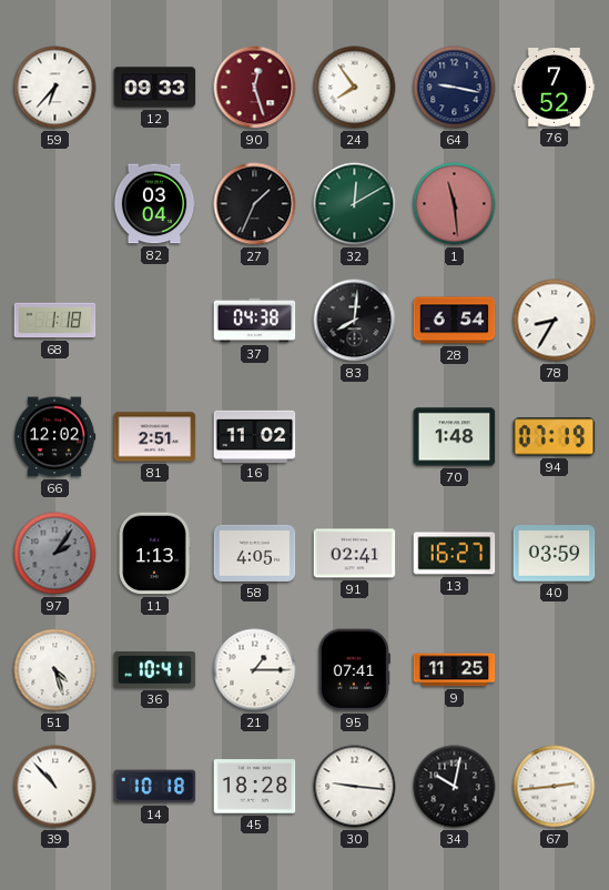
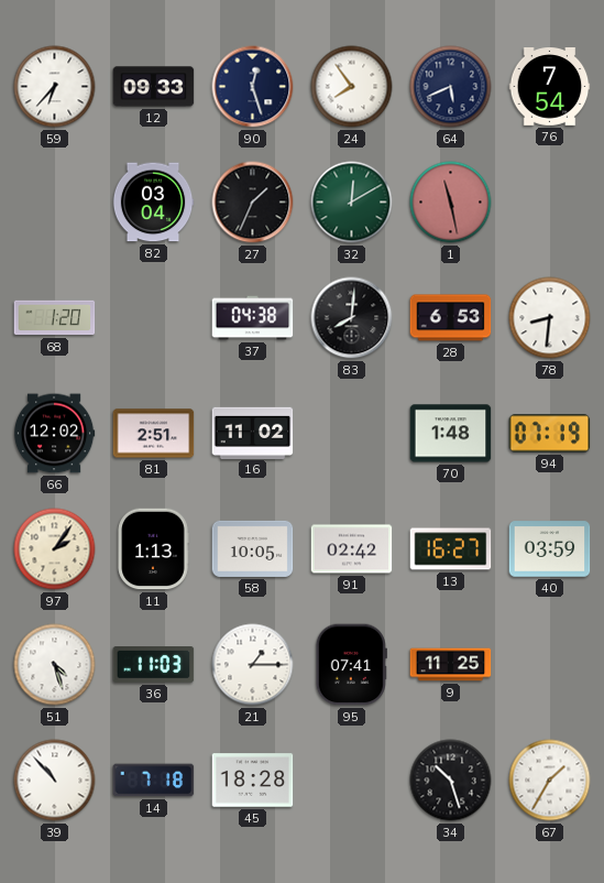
90 dial: burgundy -> navy
64: 9:17 -> 5:41
76: 7:52 -> 7:54
1: 11:29 -> 11:28
68: 1:18 -> 1:20
28: 6:54 -> 6:53
78: 8:35 -> 8:31
97 dial: grey -> cream
58: 4:05 -> 10:05
91: 02:41 -> 02:42
36: 10:41 -> 11:03
14: 10:18 -> 7:18
30: 9:16 -> none
34: 10:02 -> 10:27
67: 2:44 -> 1:35
